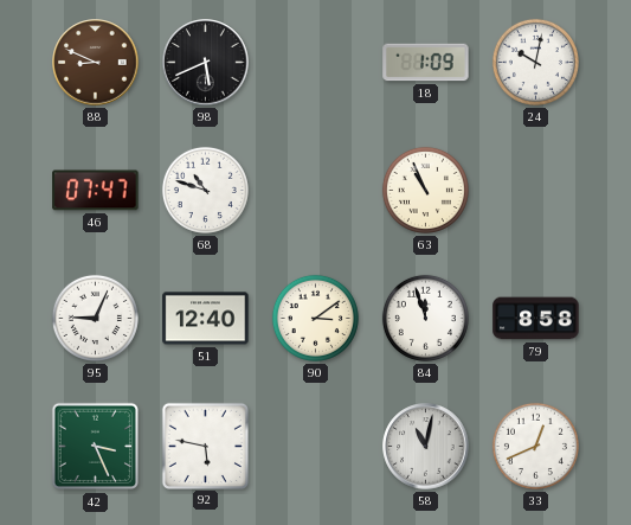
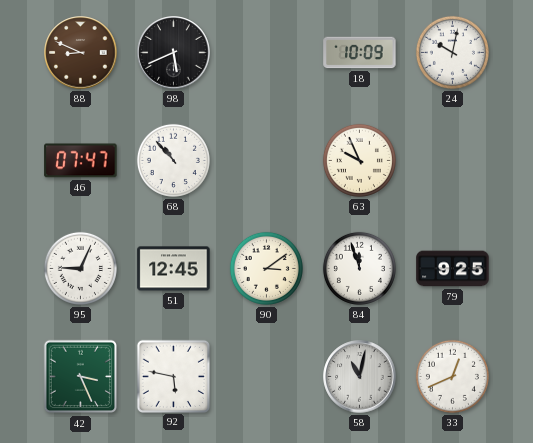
18: 1:09 -> 10:09
68: 10:48 -> 10:53
63: 10:56 -> 9:56
51: 12:40 -> 12:45
79: 8:58 -> 9:25
